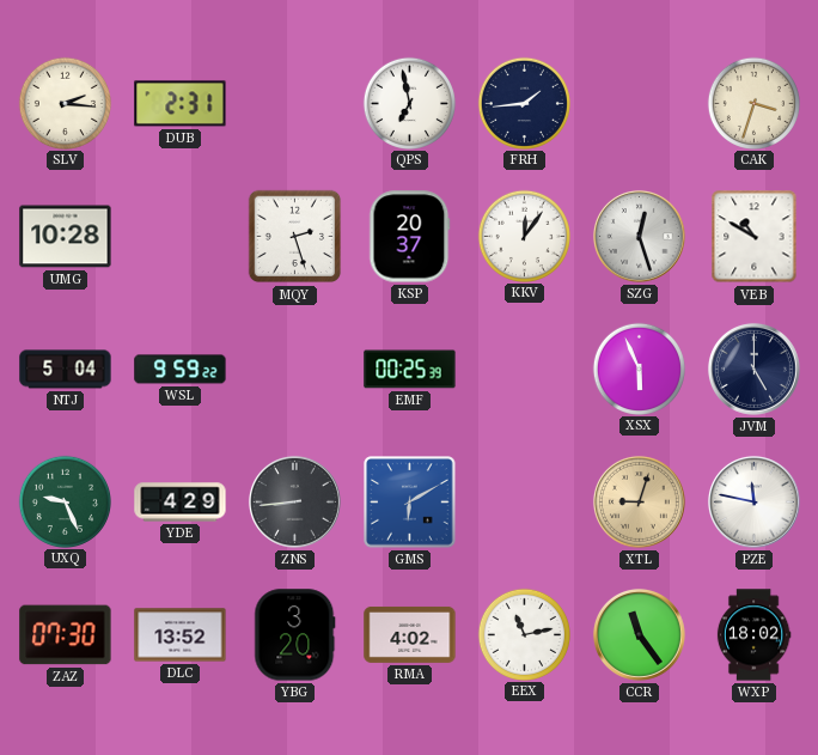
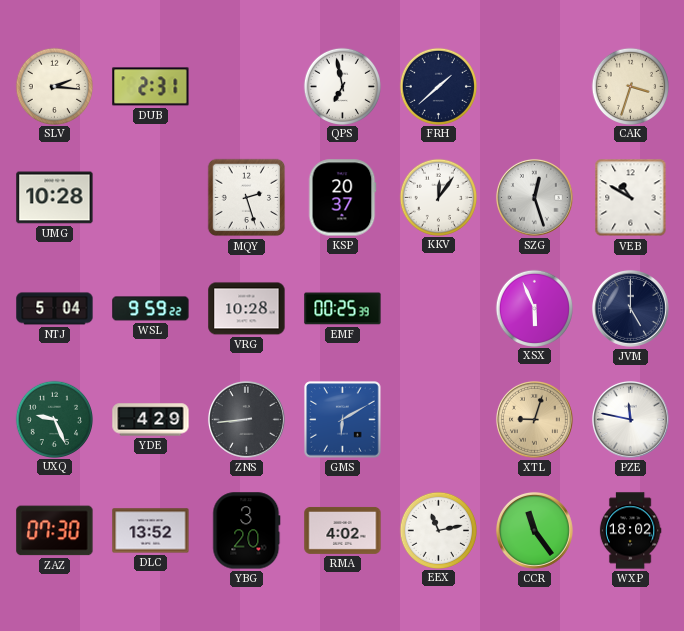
FRH: 1:44 -> 1:38
VRG: none -> 10:28
